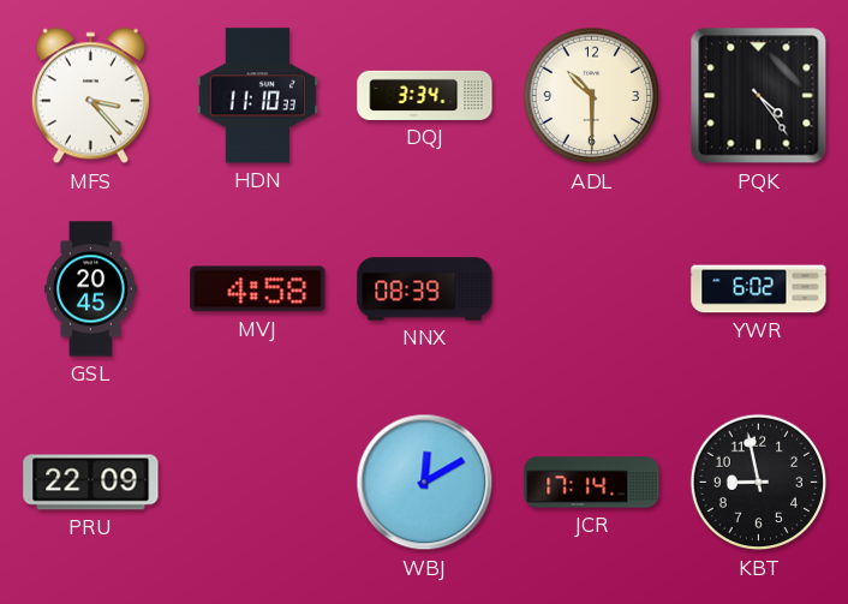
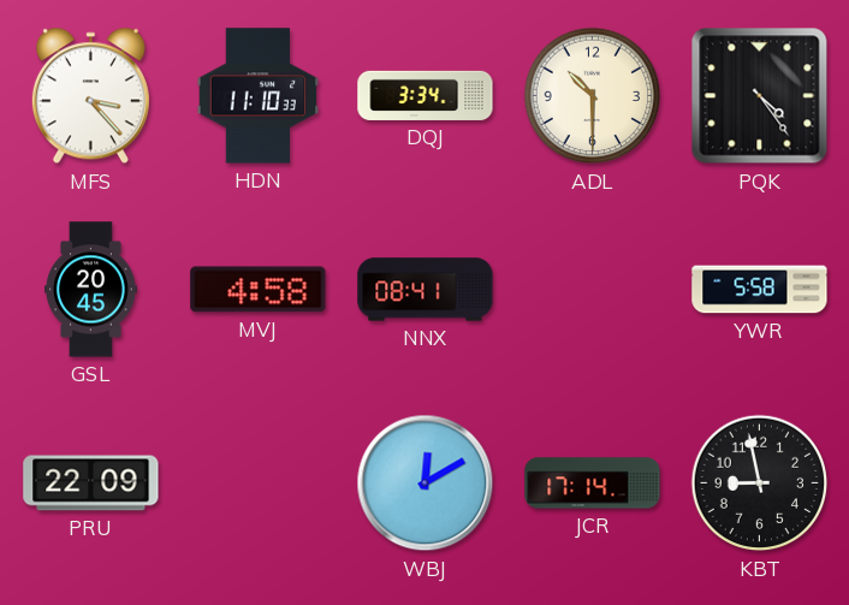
NNX: 08:39 -> 08:41
YWR: 6:02 -> 5:58
